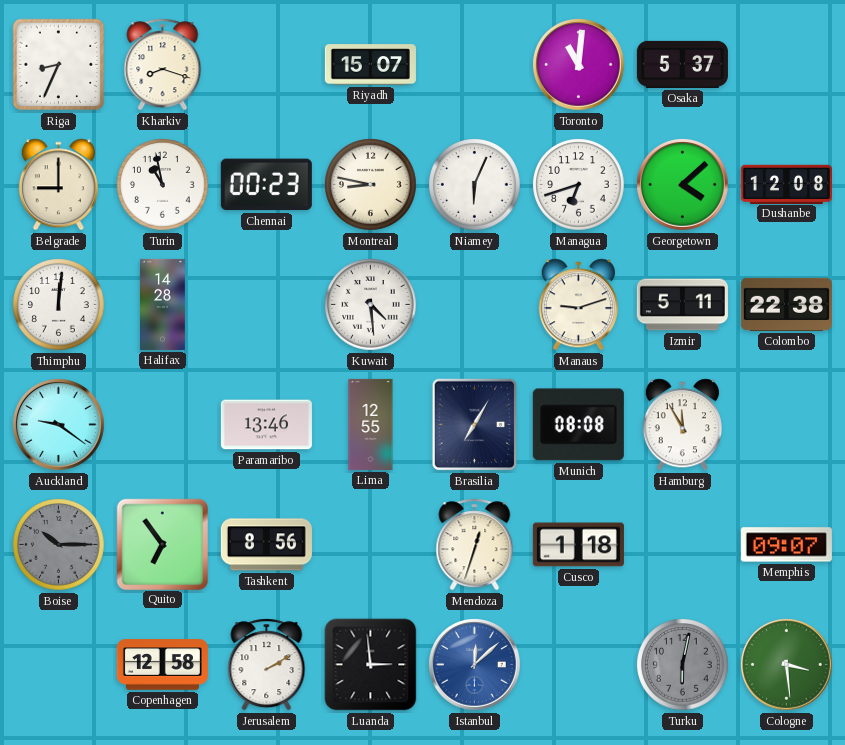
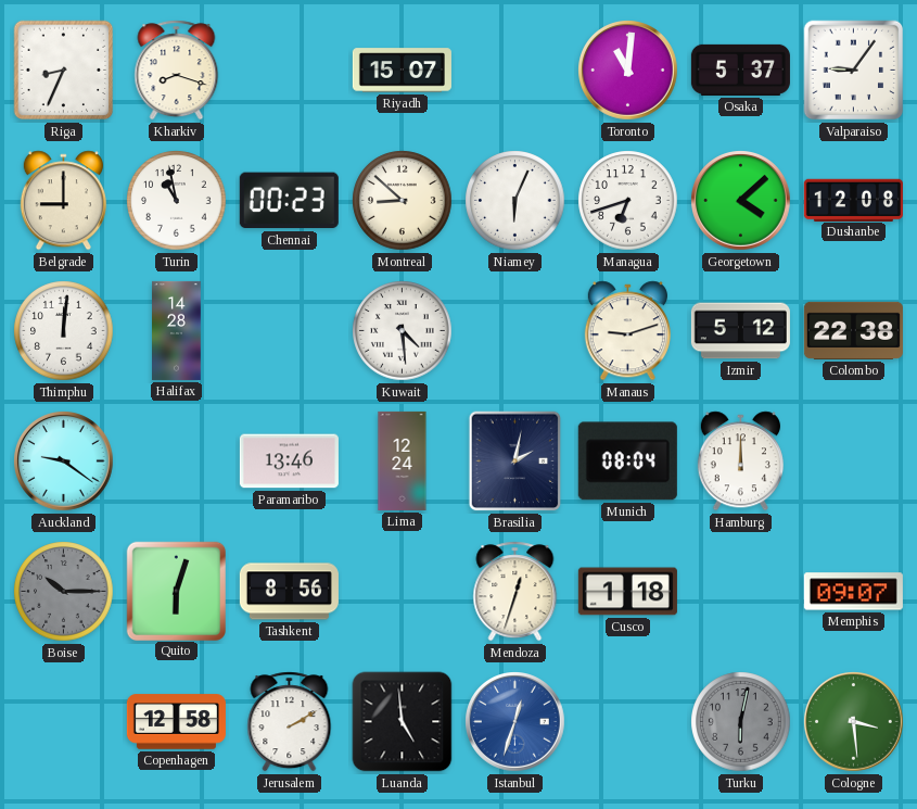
Valparaiso: none -> 9:06
Montreal: 8:47 -> 8:52
Izmir: 5:11 -> 5:12
Lima: 12:55 -> 12:24
Brasilia: 7:05 -> 2:02
Munich: 08:08 -> 08:04
Hamburg: 11:55 -> 12:00
Quito: 6:54 -> 6:03
Luanda: 2:59 -> 4:59
Istanbul: 12:08 -> 12:33
